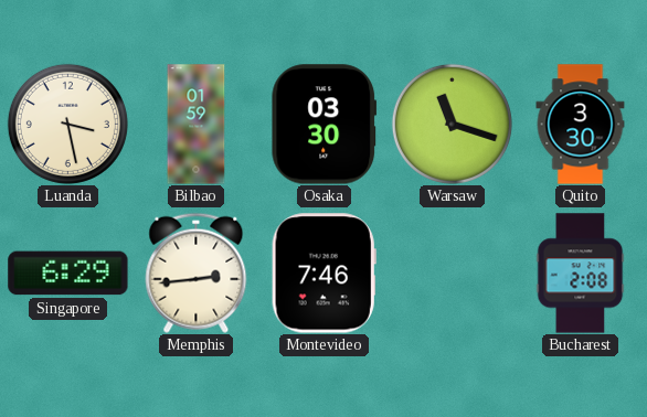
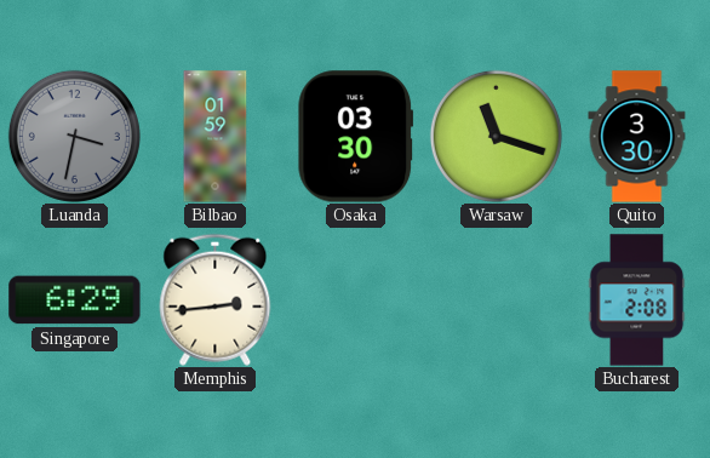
Luanda: 3:28 -> 3:32
Luanda dial: cream -> grey
Montevideo: 7:46 -> none
